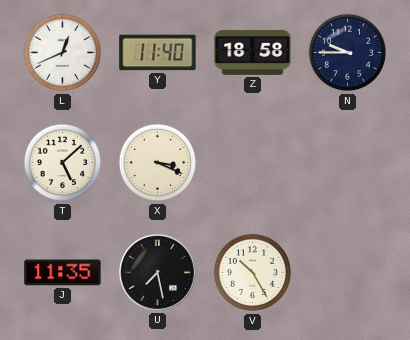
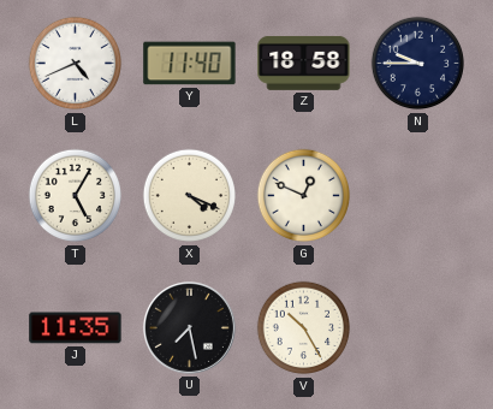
L: 12:41 -> 4:41
T: 5:08 -> 5:05
X: 3:19 -> 4:19
G: none -> 12:49
